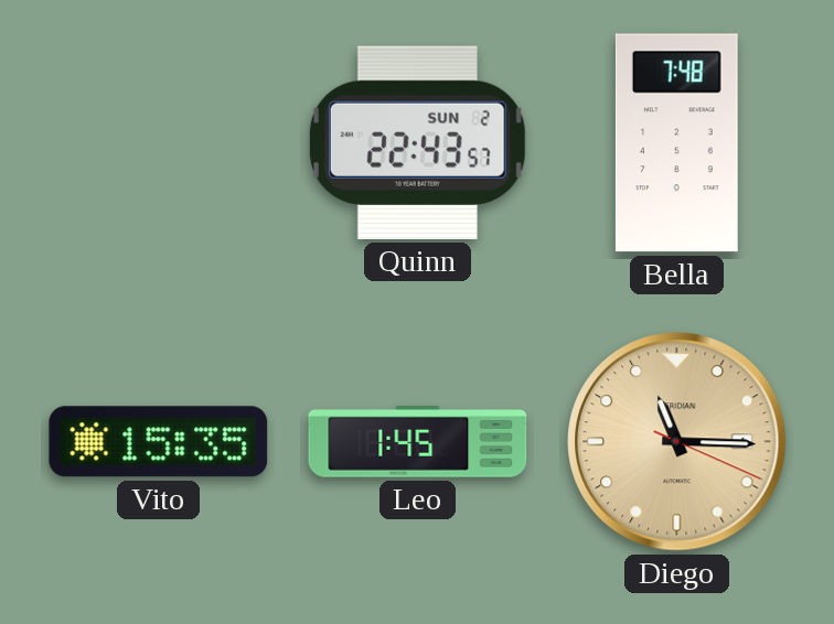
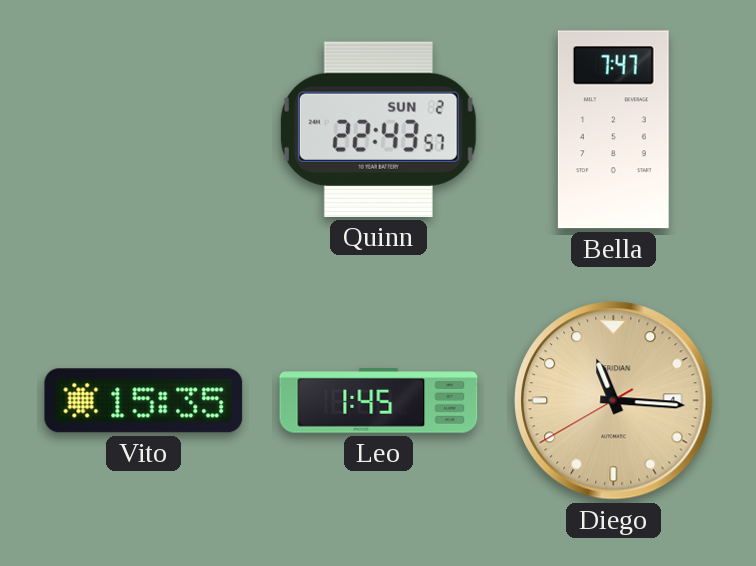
Bella: 7:48 -> 7:47
Diego: 11:15:19 -> 11:15:40
